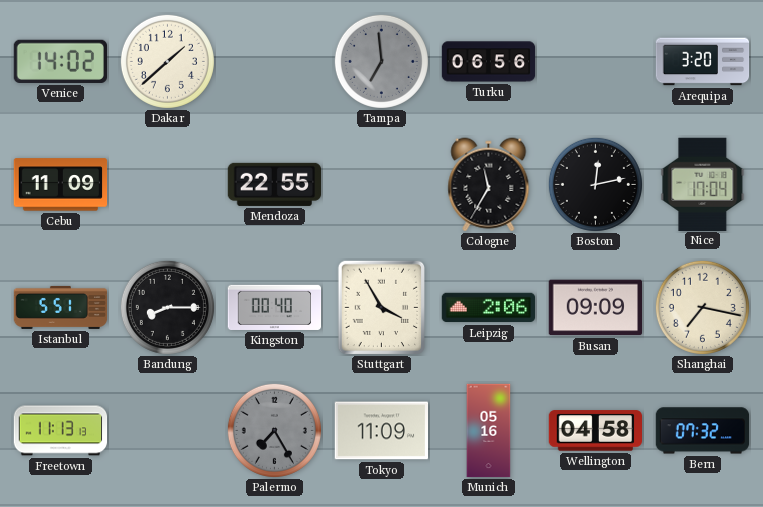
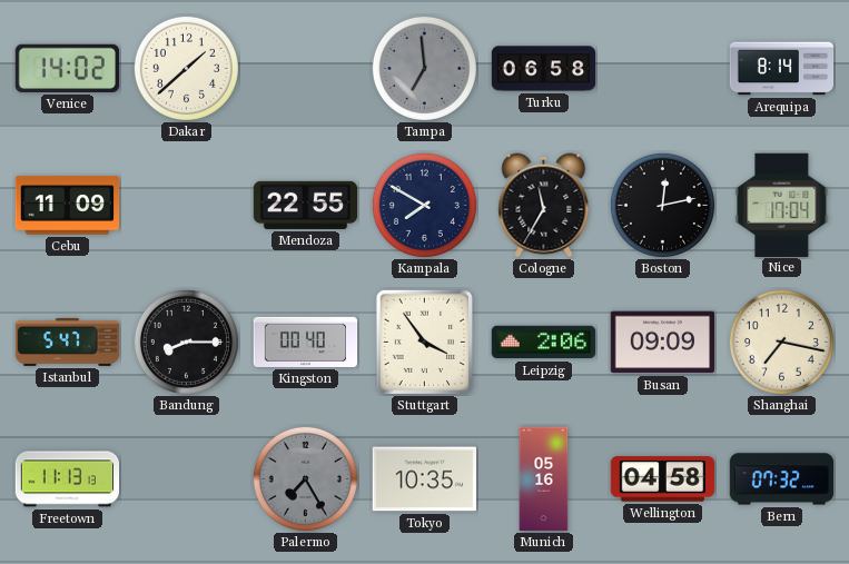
Turku: 06:56 -> 06:58
Arequipa: 3:20 -> 8:14
Kampala: none -> 7:50
Istanbul: 5:51 -> 5:47
Stuttgart: 3:55 -> 3:54
Tokyo: 11:09 -> 10:35
